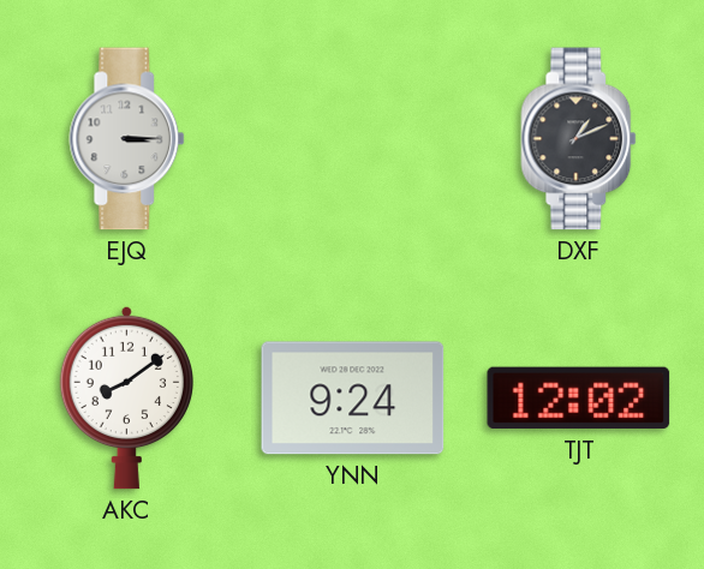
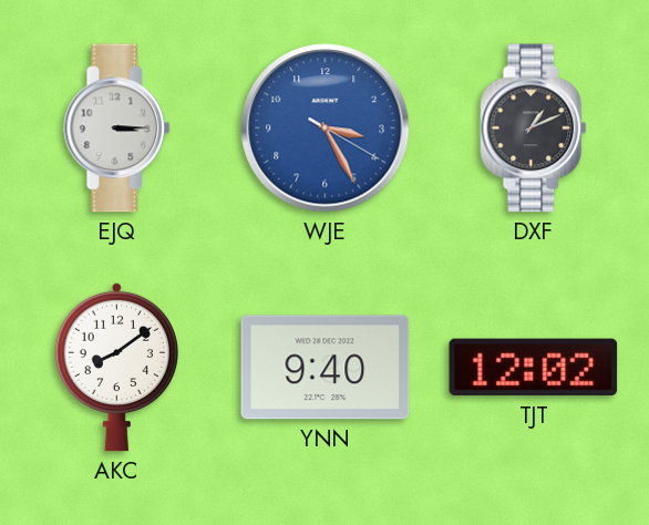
WJE: none -> 3:25
YNN: 9:24 -> 9:40
